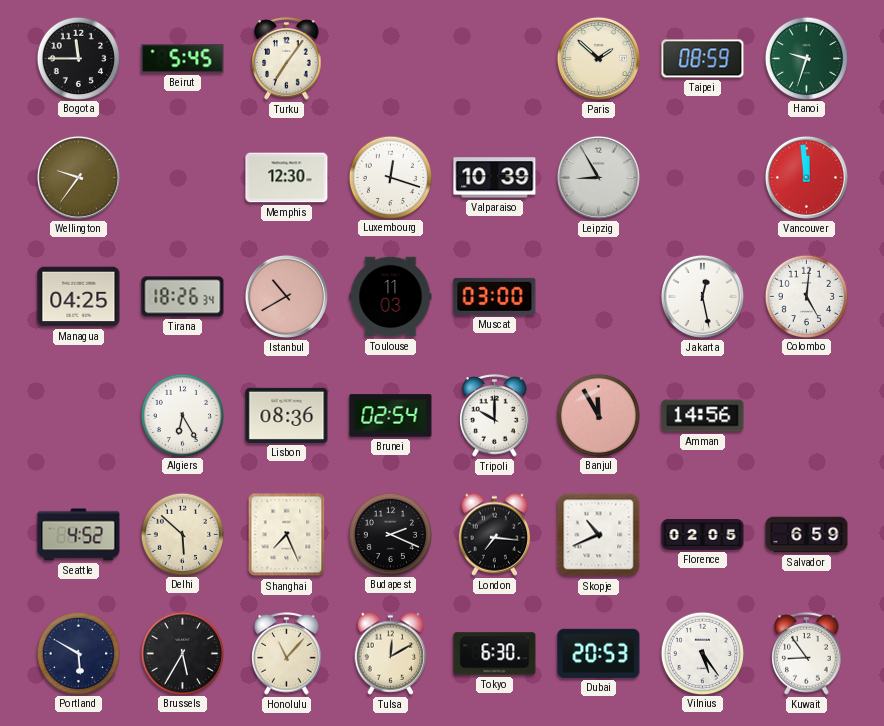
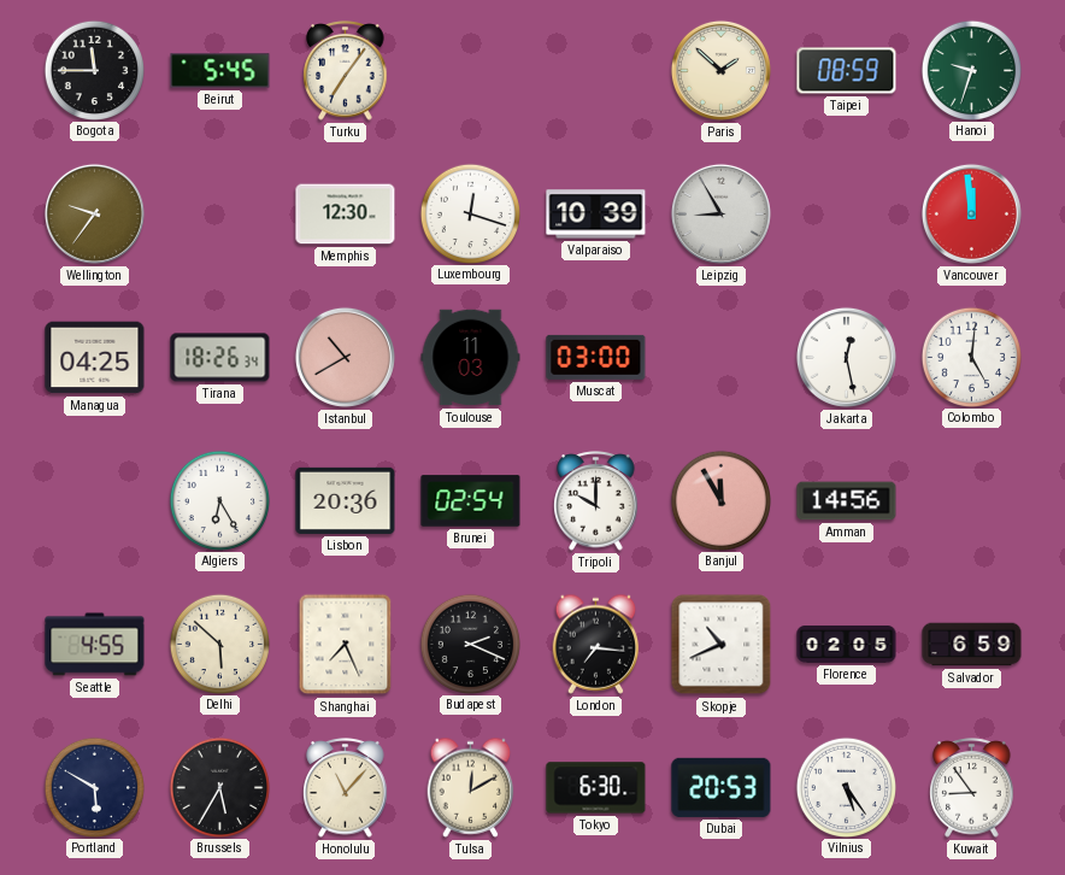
Lisbon: 08:36 -> 20:36
Seattle: 4:52 -> 4:55
